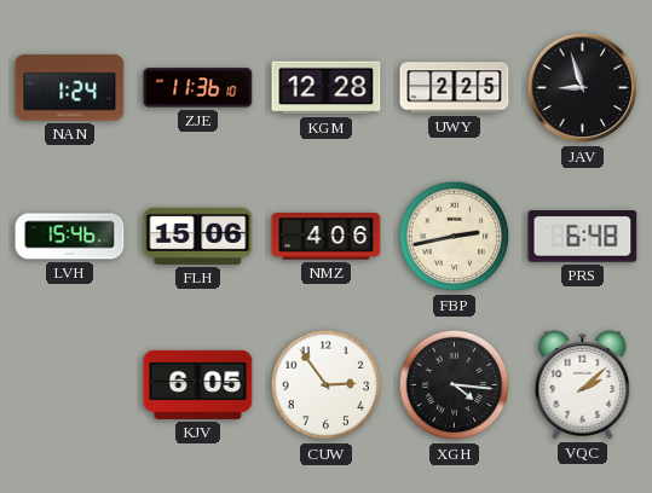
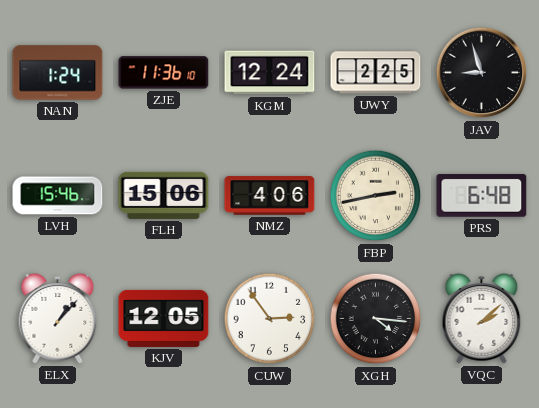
KGM: 12:28 -> 12:24
ELX: none -> 1:07
KJV: 6:05 -> 12:05
